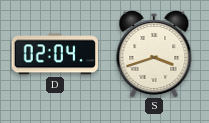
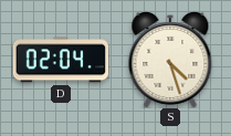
S: 3:42 -> 4:27
